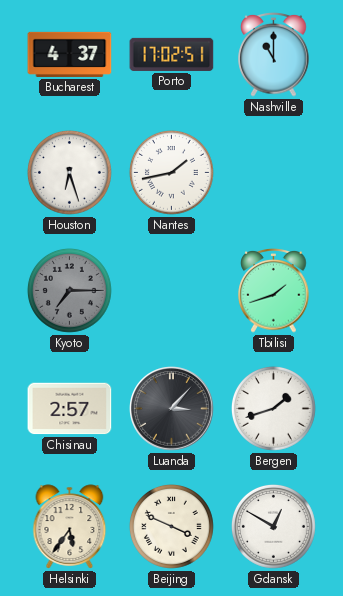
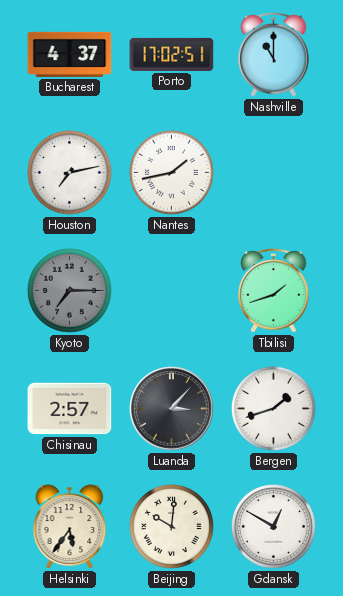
Houston: 6:27 -> 7:13
Beijing: 3:49 -> 10:01
